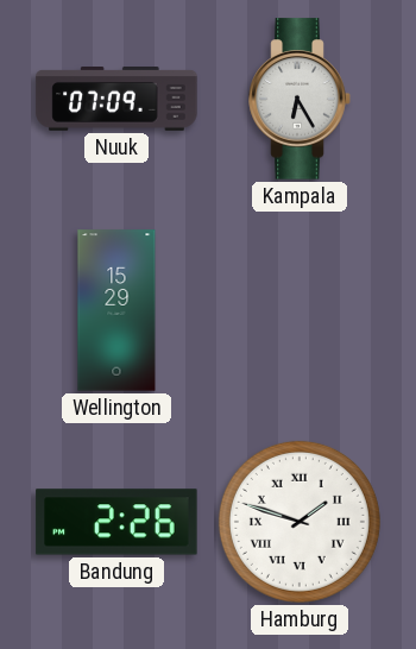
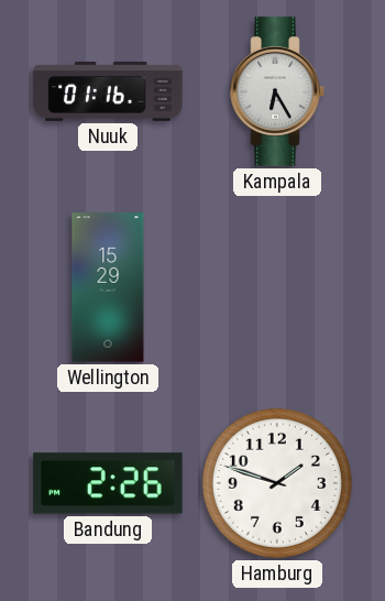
Nuuk: 07:09 -> 01:16
Hamburg numerals: Roman -> Arabic
